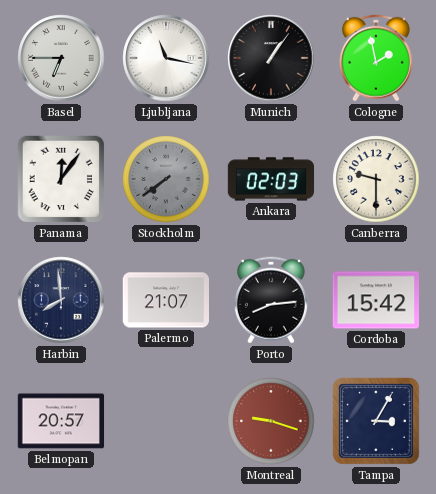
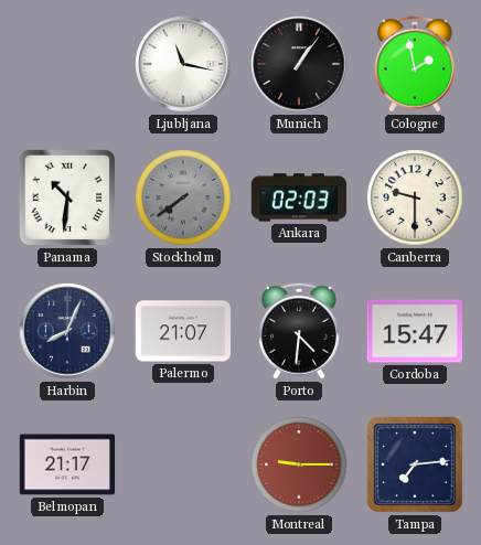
Basel: 6:45 -> none
Panama: 12:06 -> 10:31
Harbin: 7:59 -> 8:04
Porto: 8:14 -> 4:31
Cordoba: 15:42 -> 15:47
Belmopan: 20:57 -> 21:17
Montreal: 9:18 -> 9:15
Tampa: 3:05 -> 7:14
